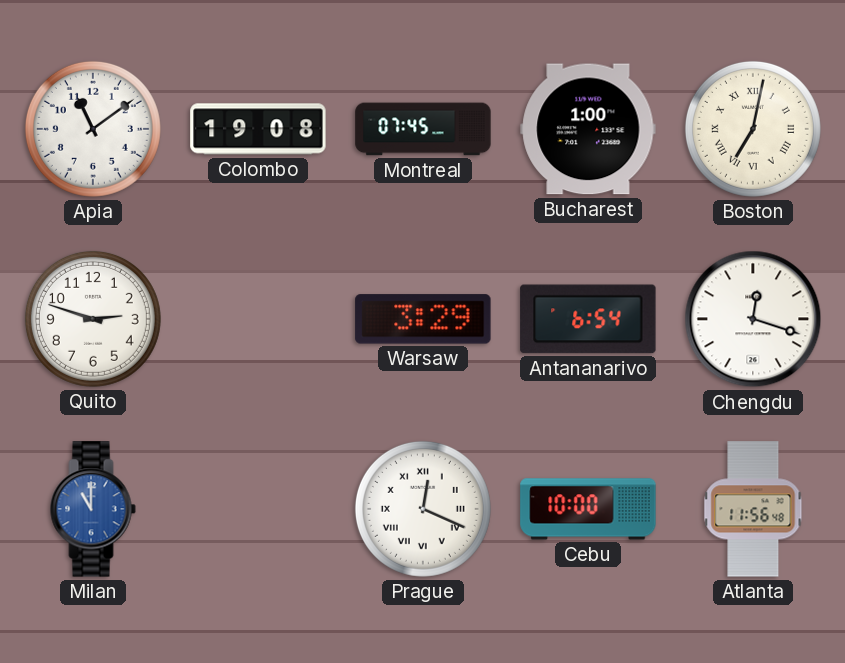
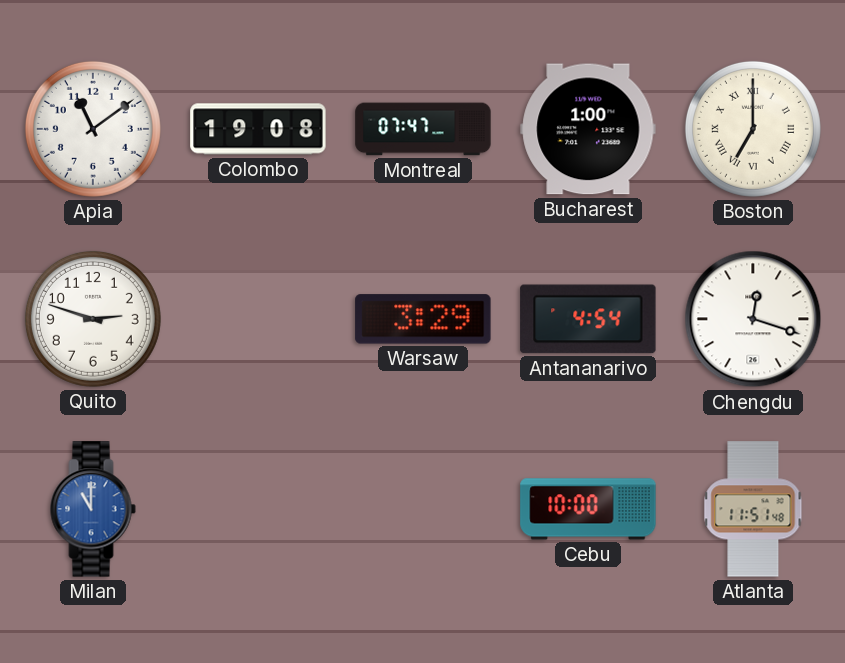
Montreal: 07:45 -> 07:47
Boston: 7:02 -> 7:00
Antananarivo: 6:54 -> 4:54
Prague: 12:19 -> none
Atlanta: 11:56 -> 11:51
